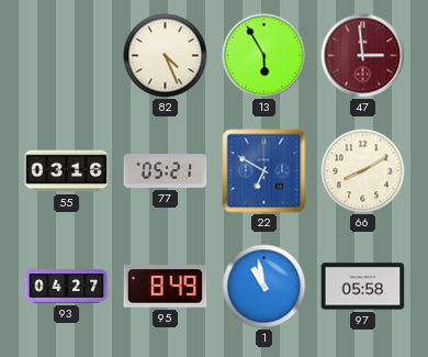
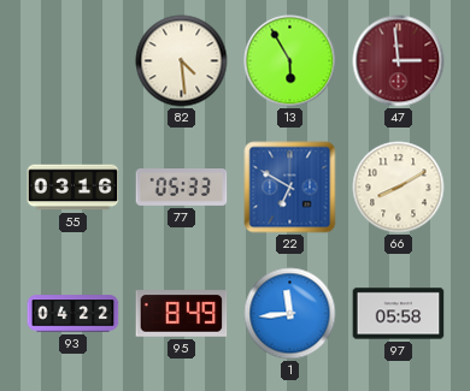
82: 4:26 -> 4:29
77: 05:21 -> 05:33
93: 04:27 -> 04:22
1: 10:58 -> 11:44
